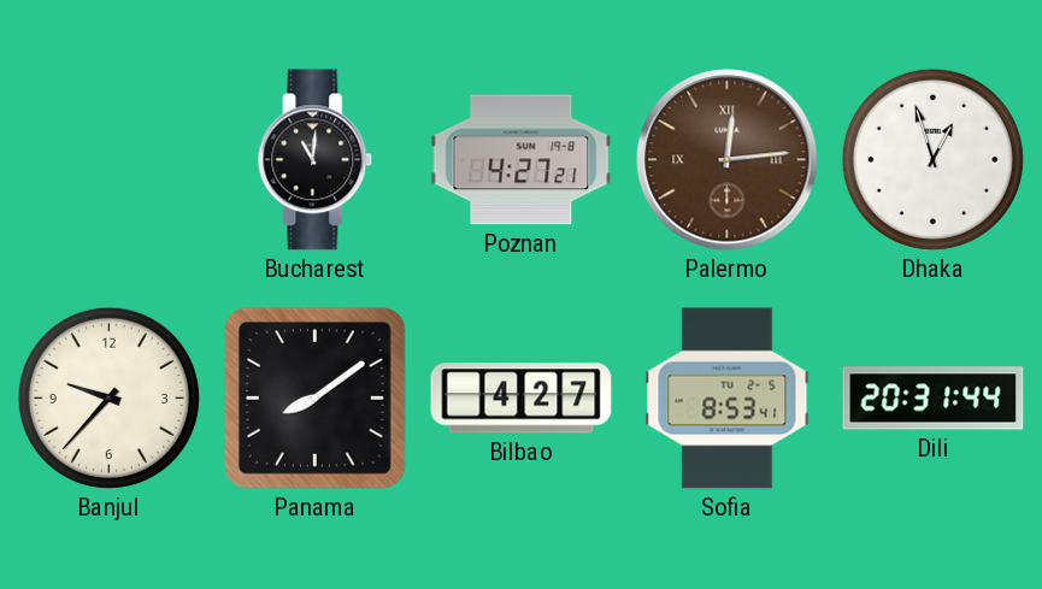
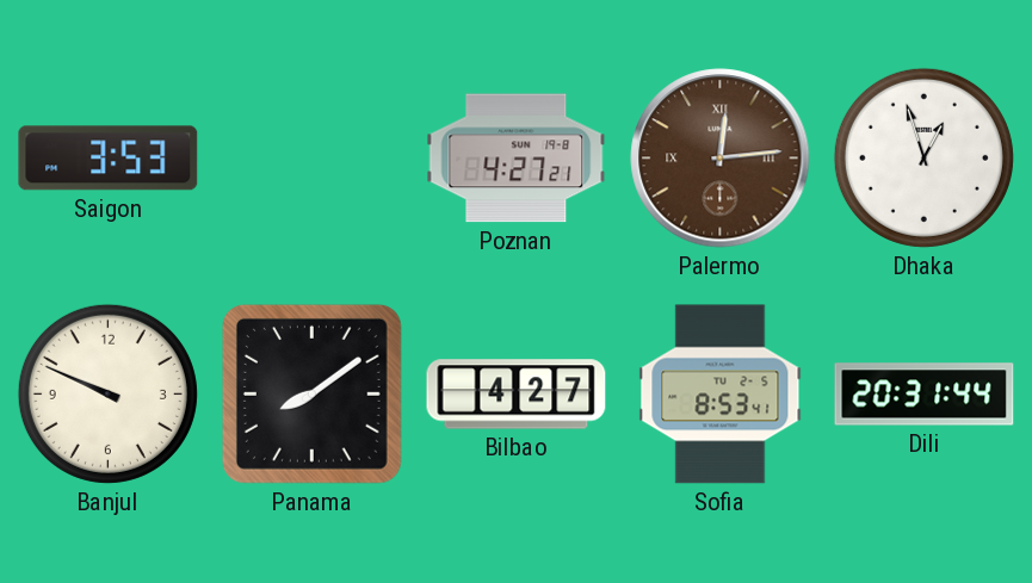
Saigon: none -> 3:53
Bucharest: 11:01 -> none
Banjul: 9:37 -> 9:49
